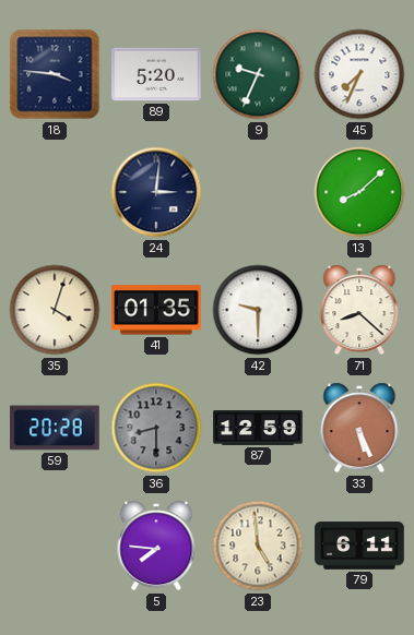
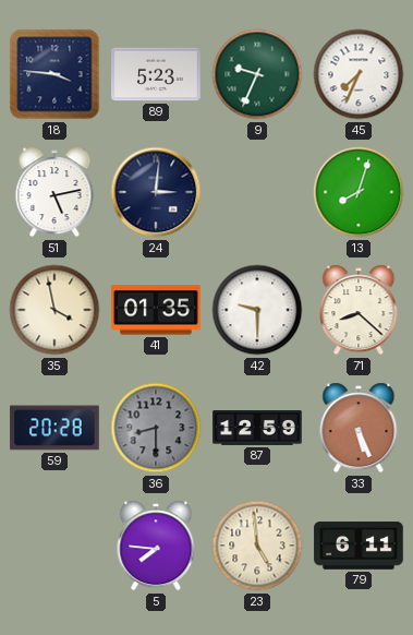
89: 5:20 -> 5:23
51: none -> 5:13
13: 8:08 -> 8:03
35: 4:03 -> 3:58
